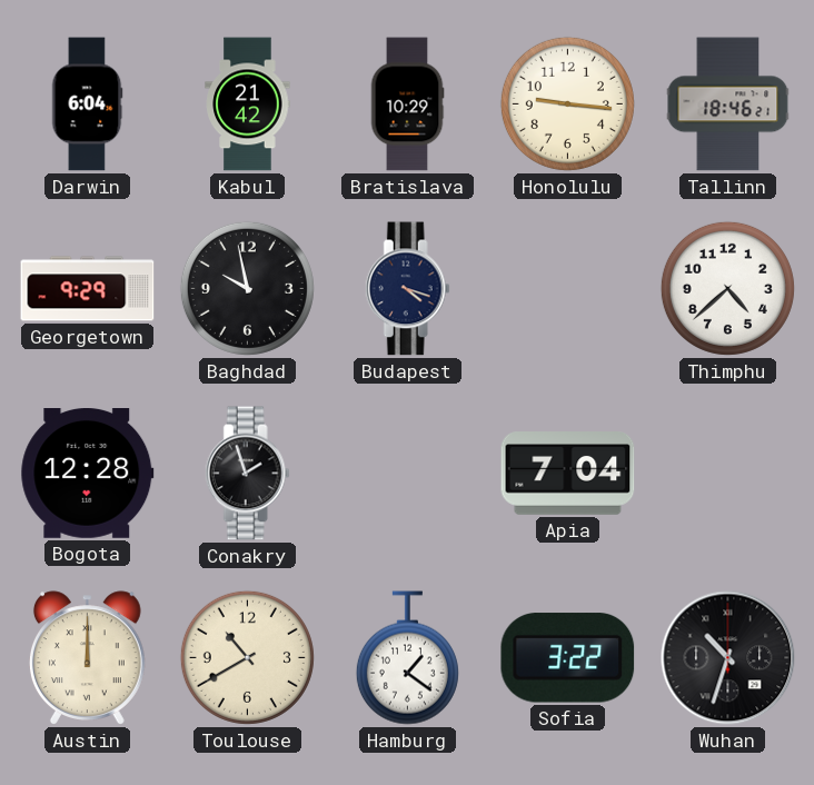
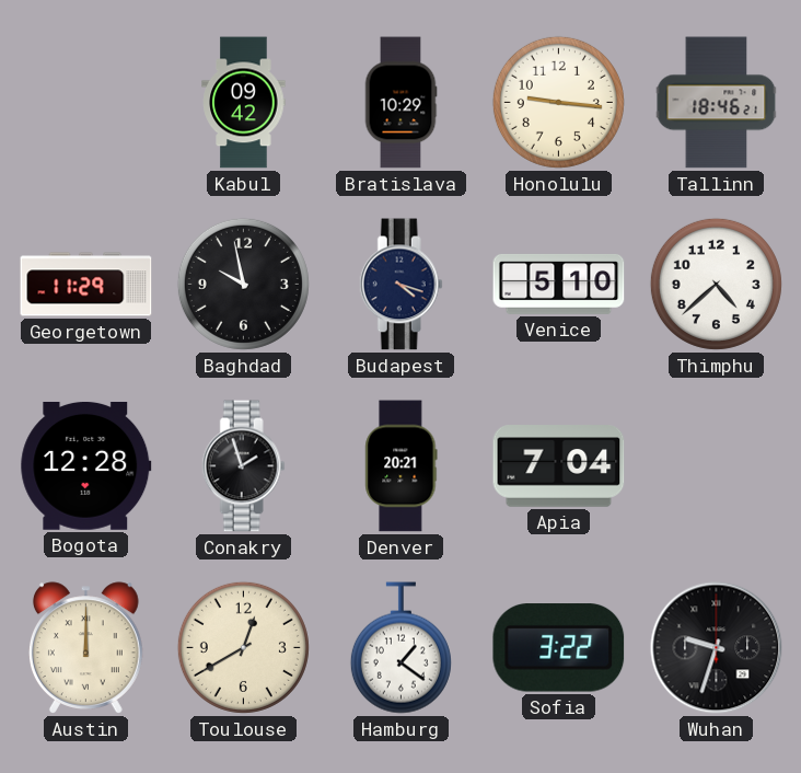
Darwin: 6:04 -> none
Kabul: 21:42 -> 09:42
Georgetown: 9:29 -> 11:29
Venice: none -> 5:10
Denver: none -> 20:21
Toulouse: 10:40 -> 12:40
Wuhan: 10:33 -> 9:33
